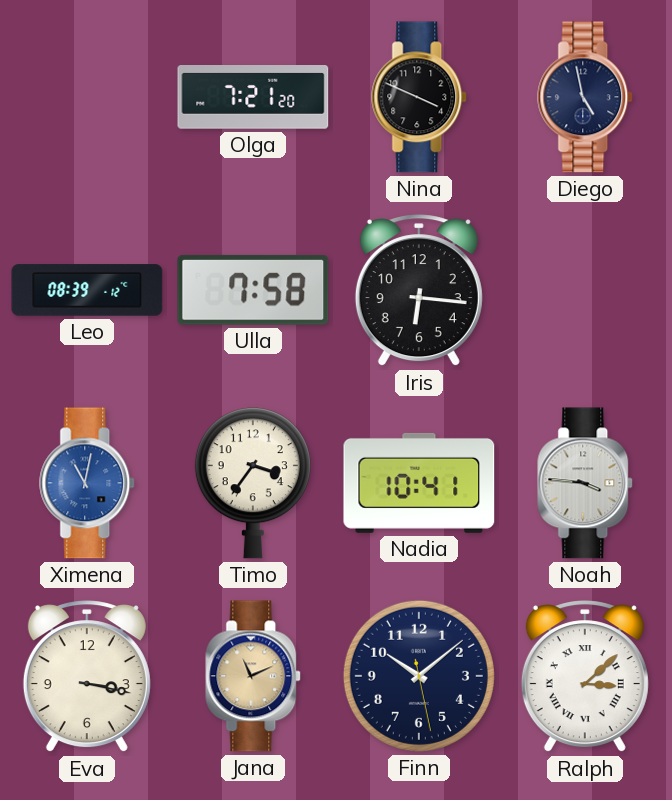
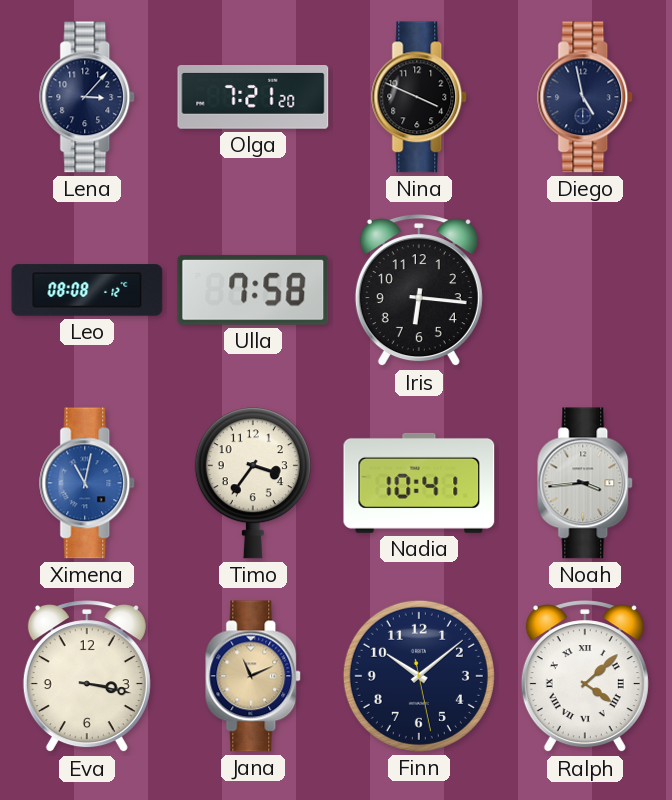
Lena: none -> 3:07
Leo: 08:39 -> 08:08
Noah: 3:46 -> 3:44
Ralph: 3:08 -> 4:08
